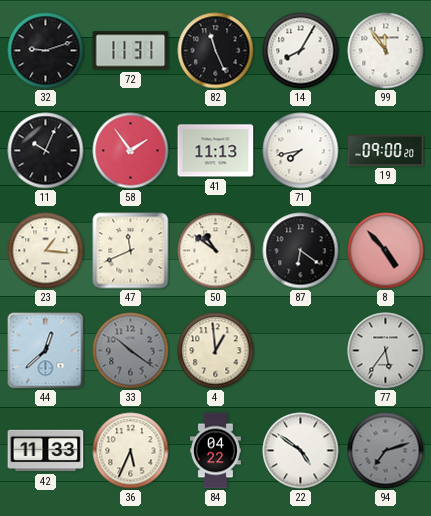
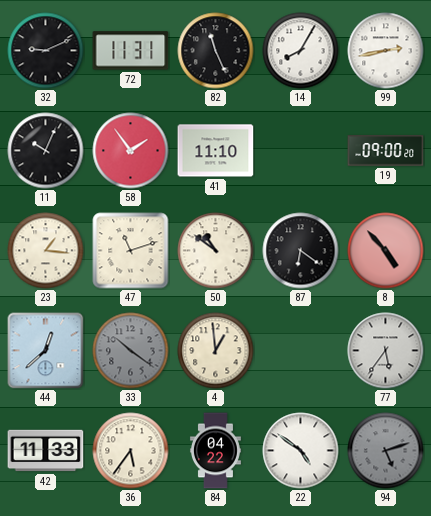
32: 9:12 -> 9:11
99: 11:54 -> 2:43
41: 11:13 -> 11:10
71: 7:43 -> none
47: 11:41 -> 11:12
36: 5:34 -> 5:36
94: 7:12 -> 5:12
